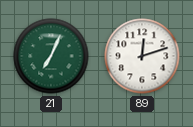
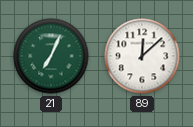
89: 12:12 -> 12:08
